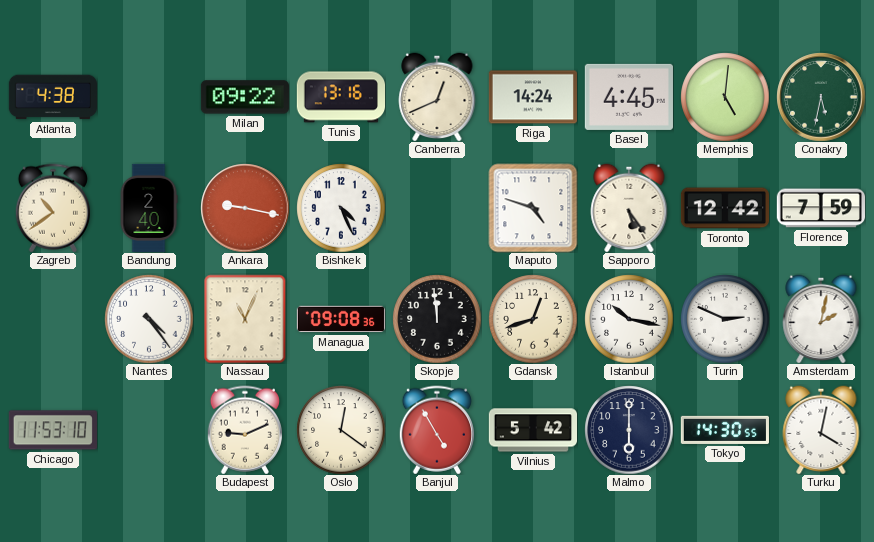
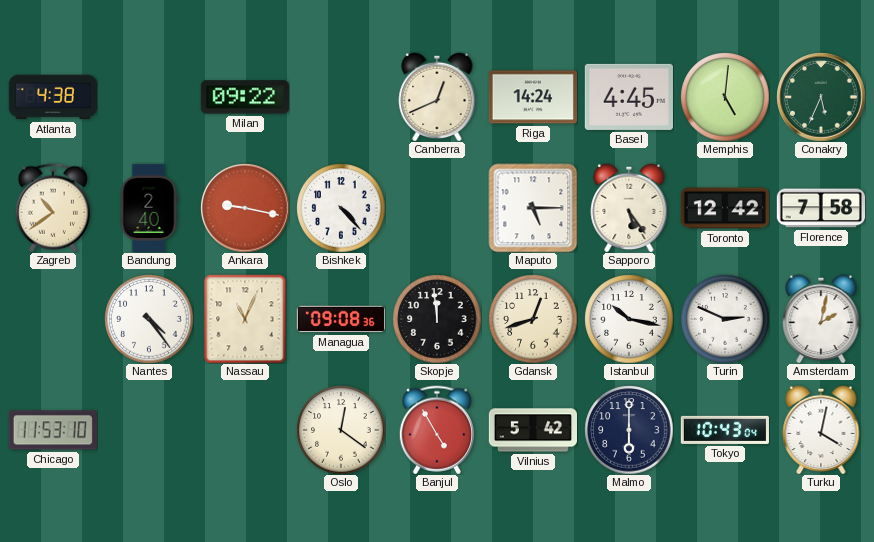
Tunis: 13:16 -> none
Conakry: 5:32 -> 5:34
Bishkek: 4:26 -> 4:23
Maputo: 4:48 -> 5:15
Florence: 7:59 -> 7:58
Budapest: 9:11 -> none
Tokyo: 14:30 -> 10:43
